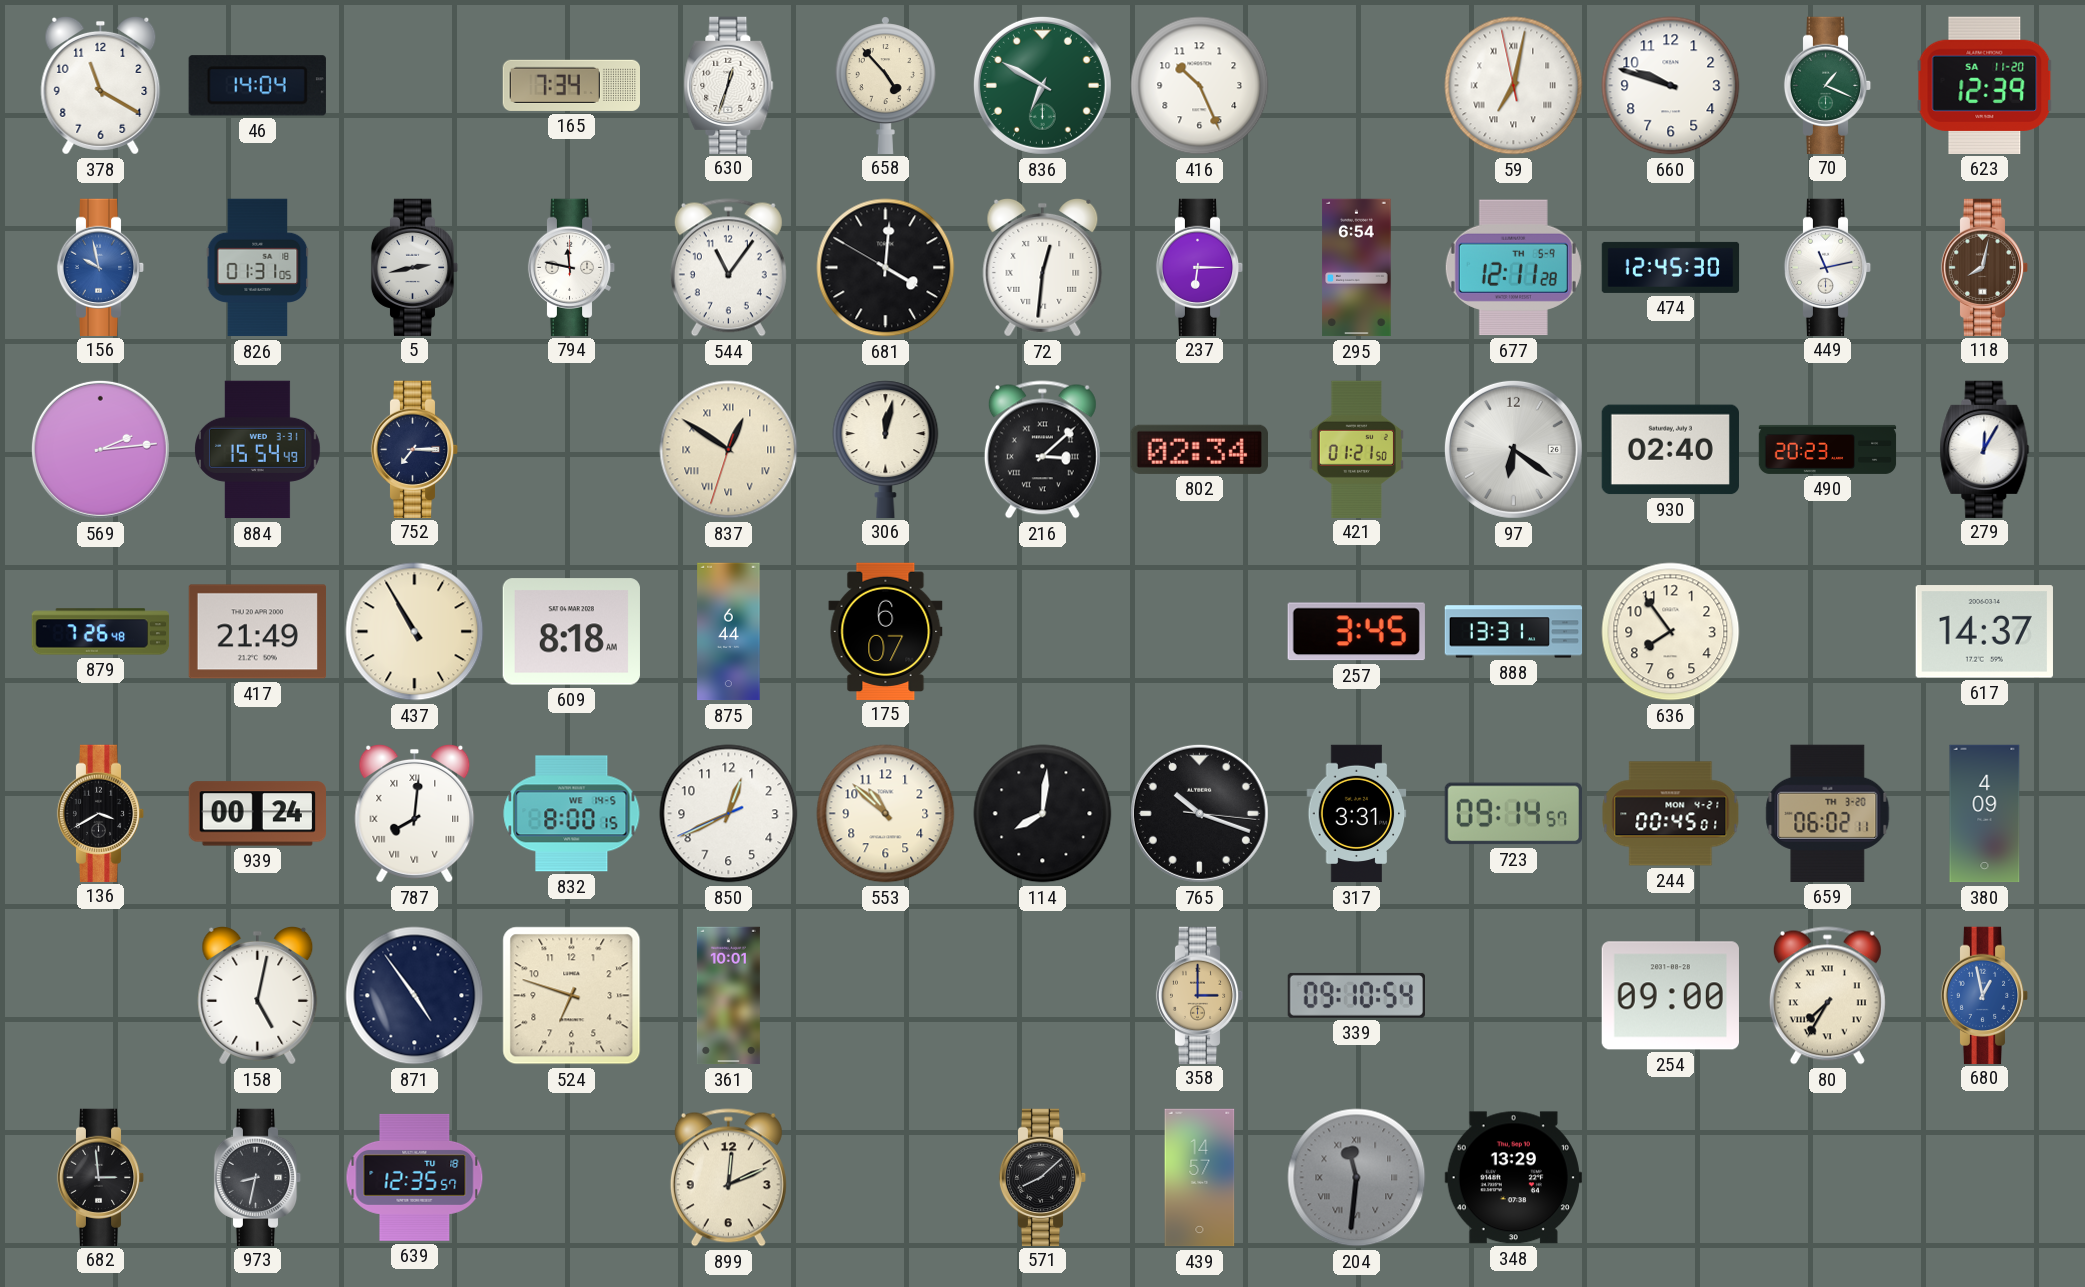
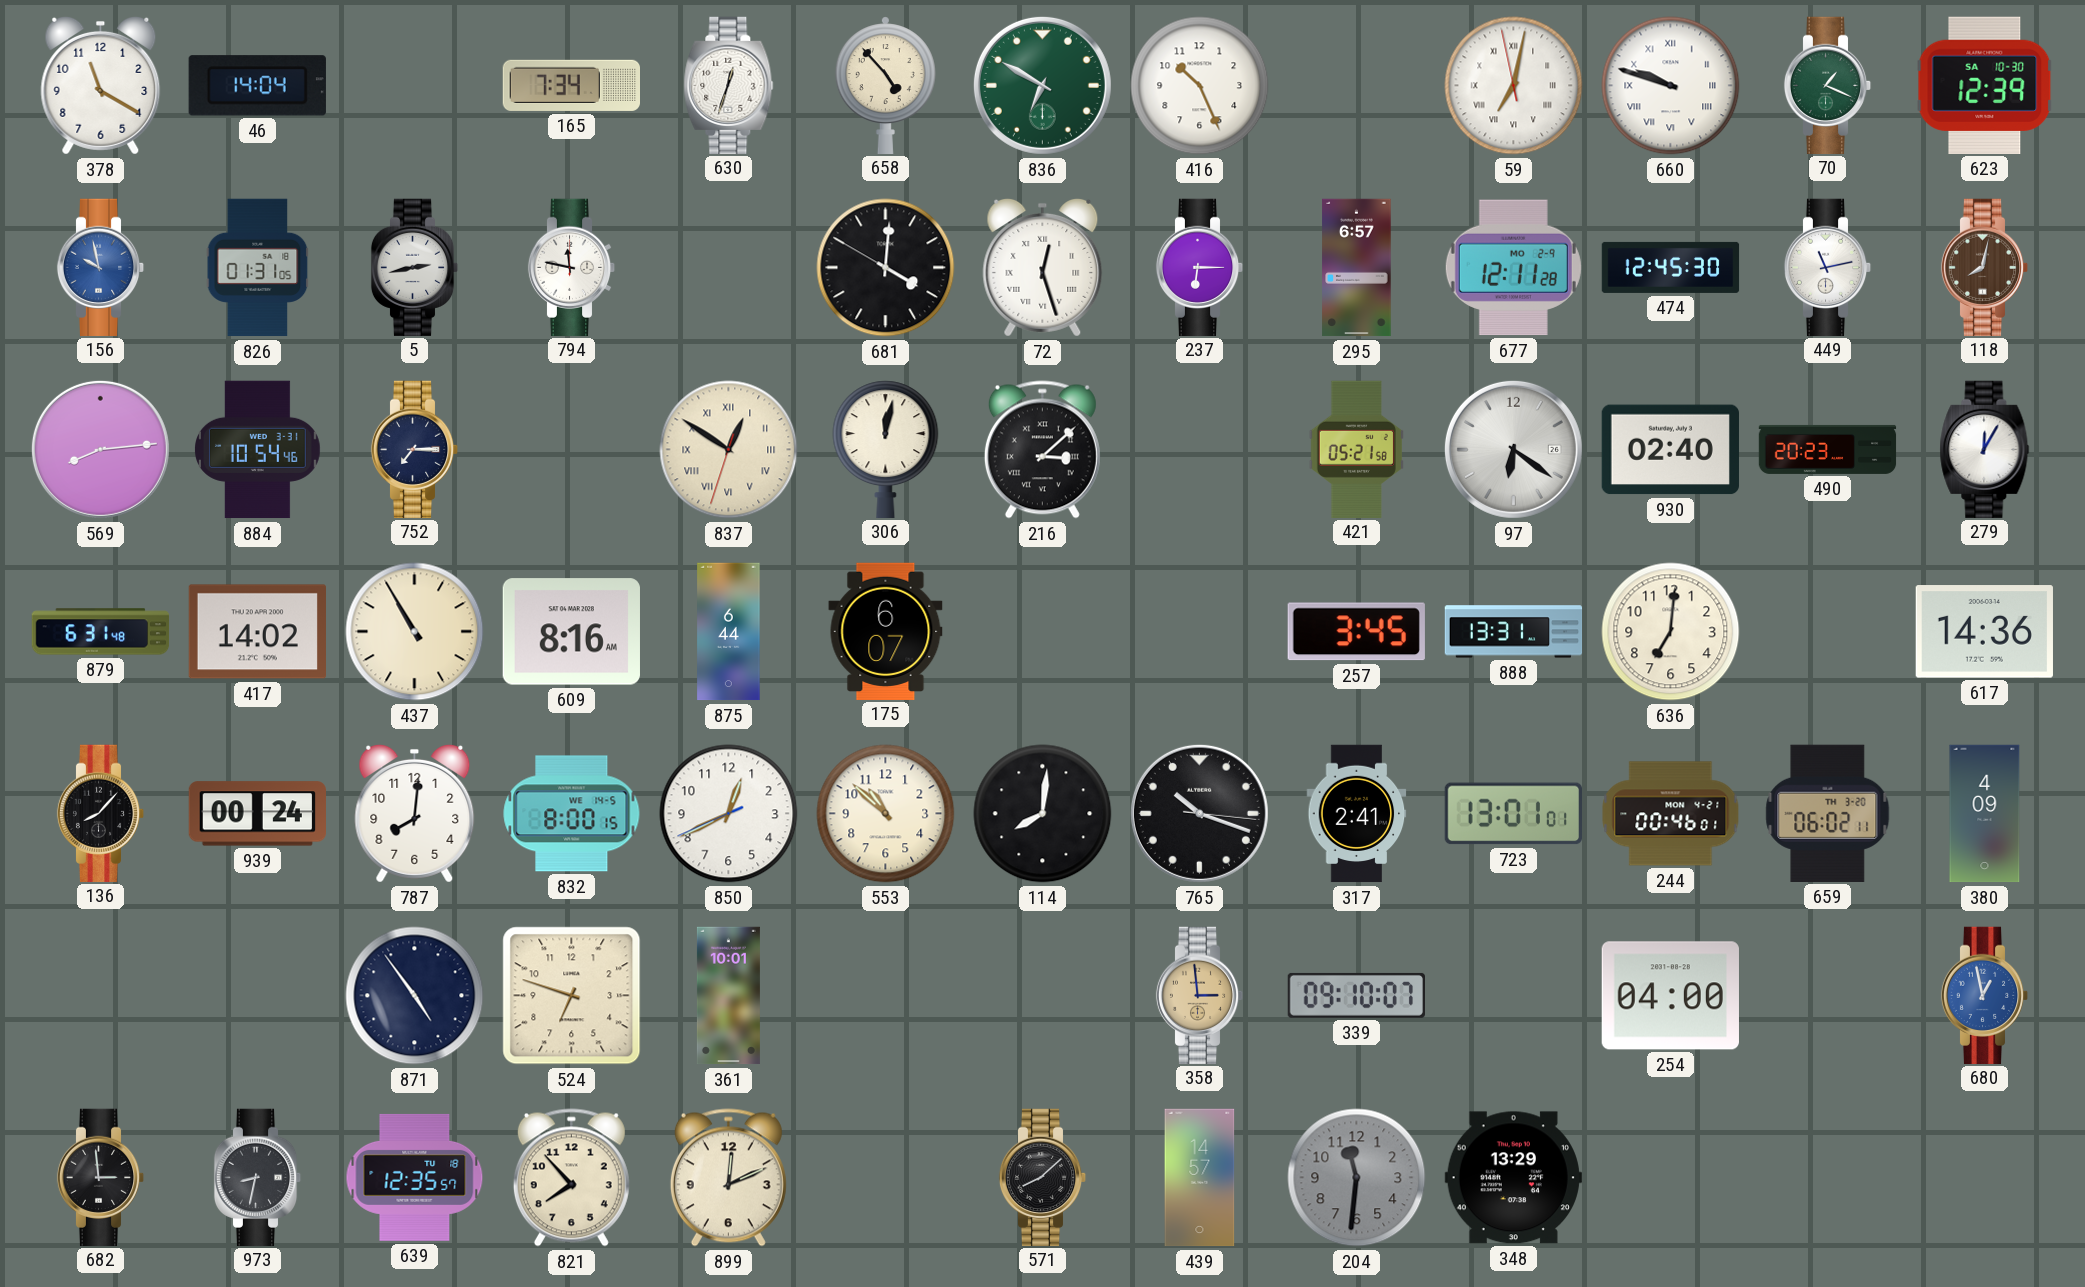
660 numerals: Arabic -> Roman
623 date: SA 11-20 -> SA 10-30
544: 11:06 -> none
72: 12:31 -> 12:27
295: 6:54 -> 6:57
677 date: TH 5-9 -> MO 2-9
569: 2:14 -> 8:14
884: 15:54 -> 10:54
802: 02:34 -> none
421: 01:21 -> 05:21
879: 7:26 -> 6:31
417: 21:49 -> 14:02
609: 8:18 -> 8:16
636: 7:54 -> 7:01
617: 14:37 -> 14:36
136: 3:40 -> 8:07
787 numerals: Roman -> Arabic
317: 3:31 -> 2:41
723: 09:14 -> 13:01
244: 00:45 -> 00:46
158: 5:02 -> none
358: 3:00 -> 2:59
339: 09:10:54 -> 09:10:07
254: 09:00 -> 04:00
80: 7:35 -> none
821: none -> 7:53
204 numerals: Roman -> Arabic
